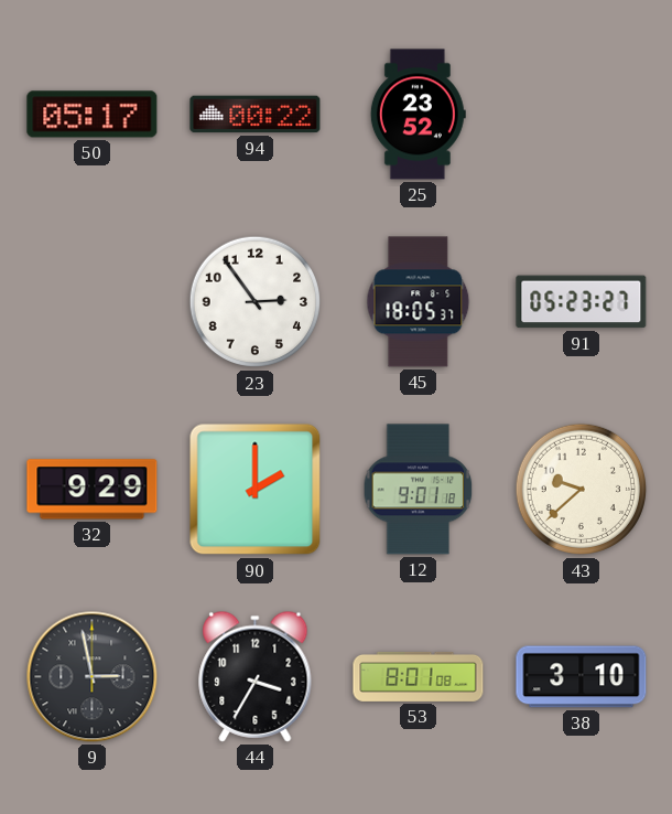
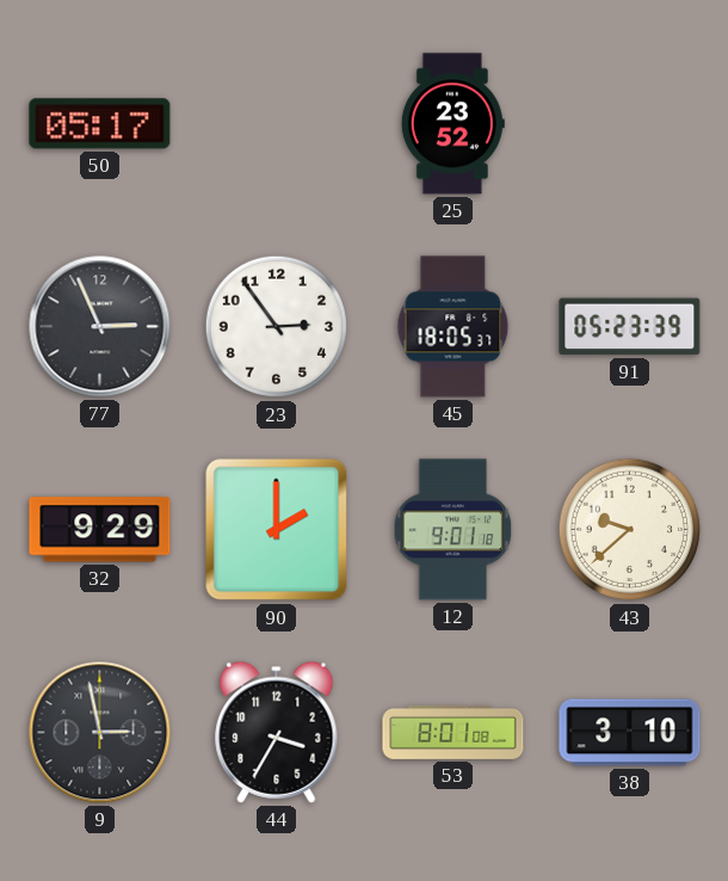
94: 00:22 -> none
77: none -> 2:56
91: 05:23:27 -> 05:23:39
